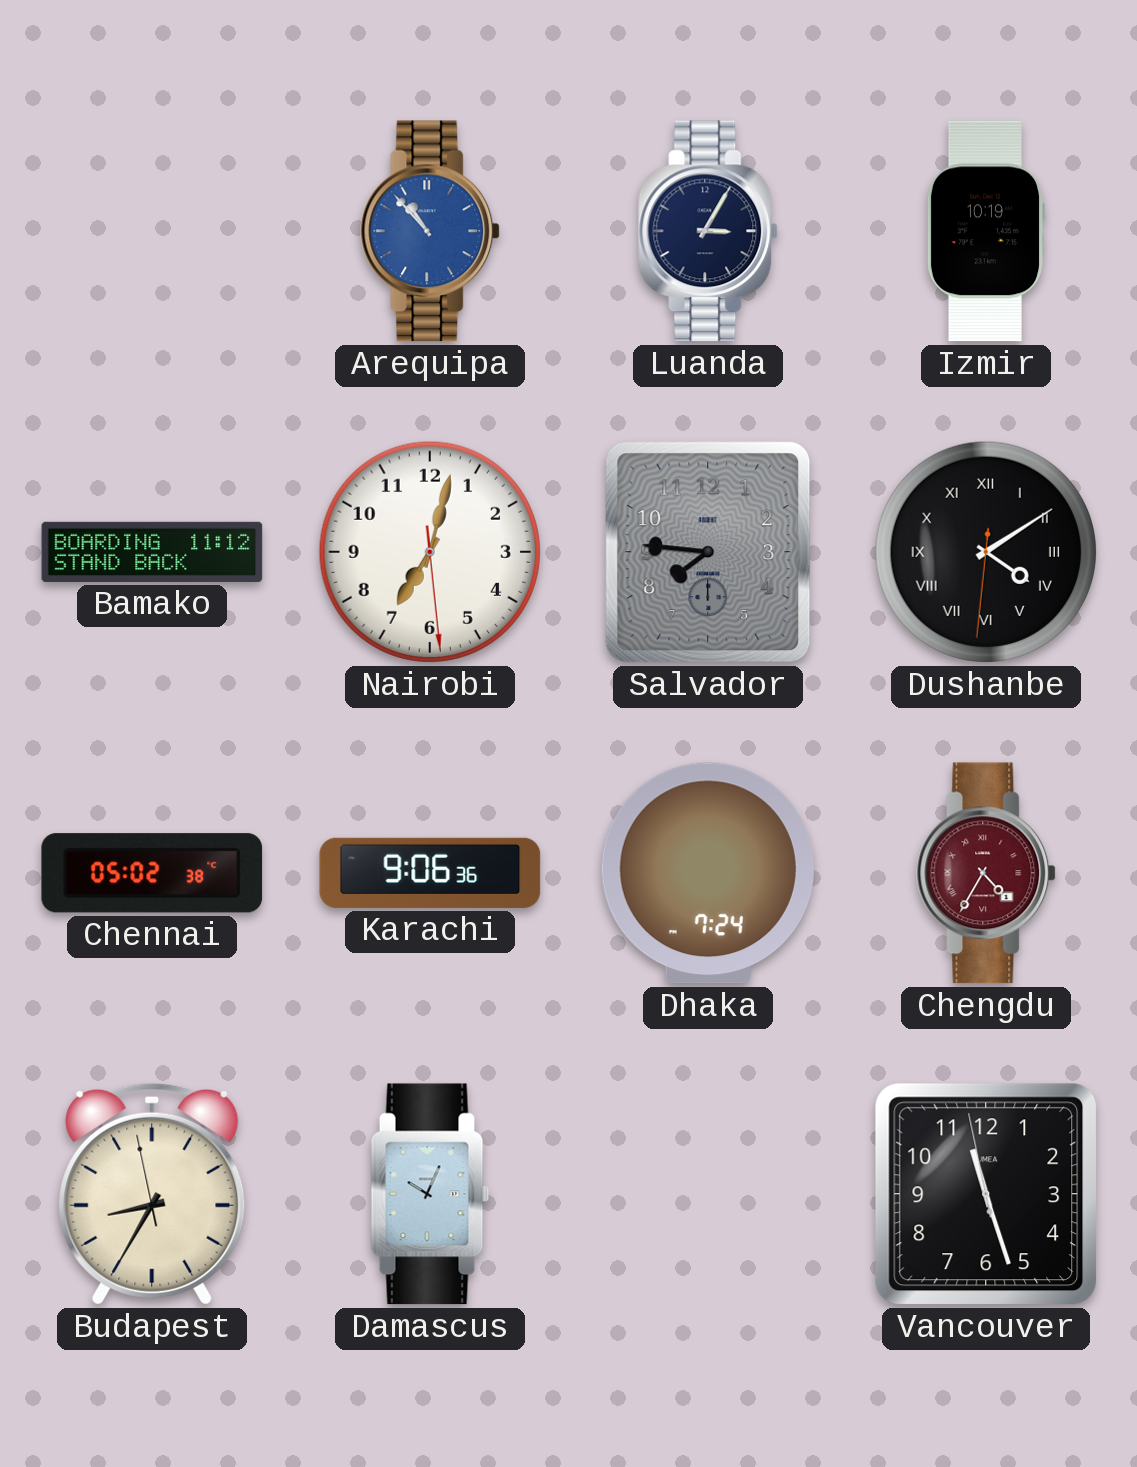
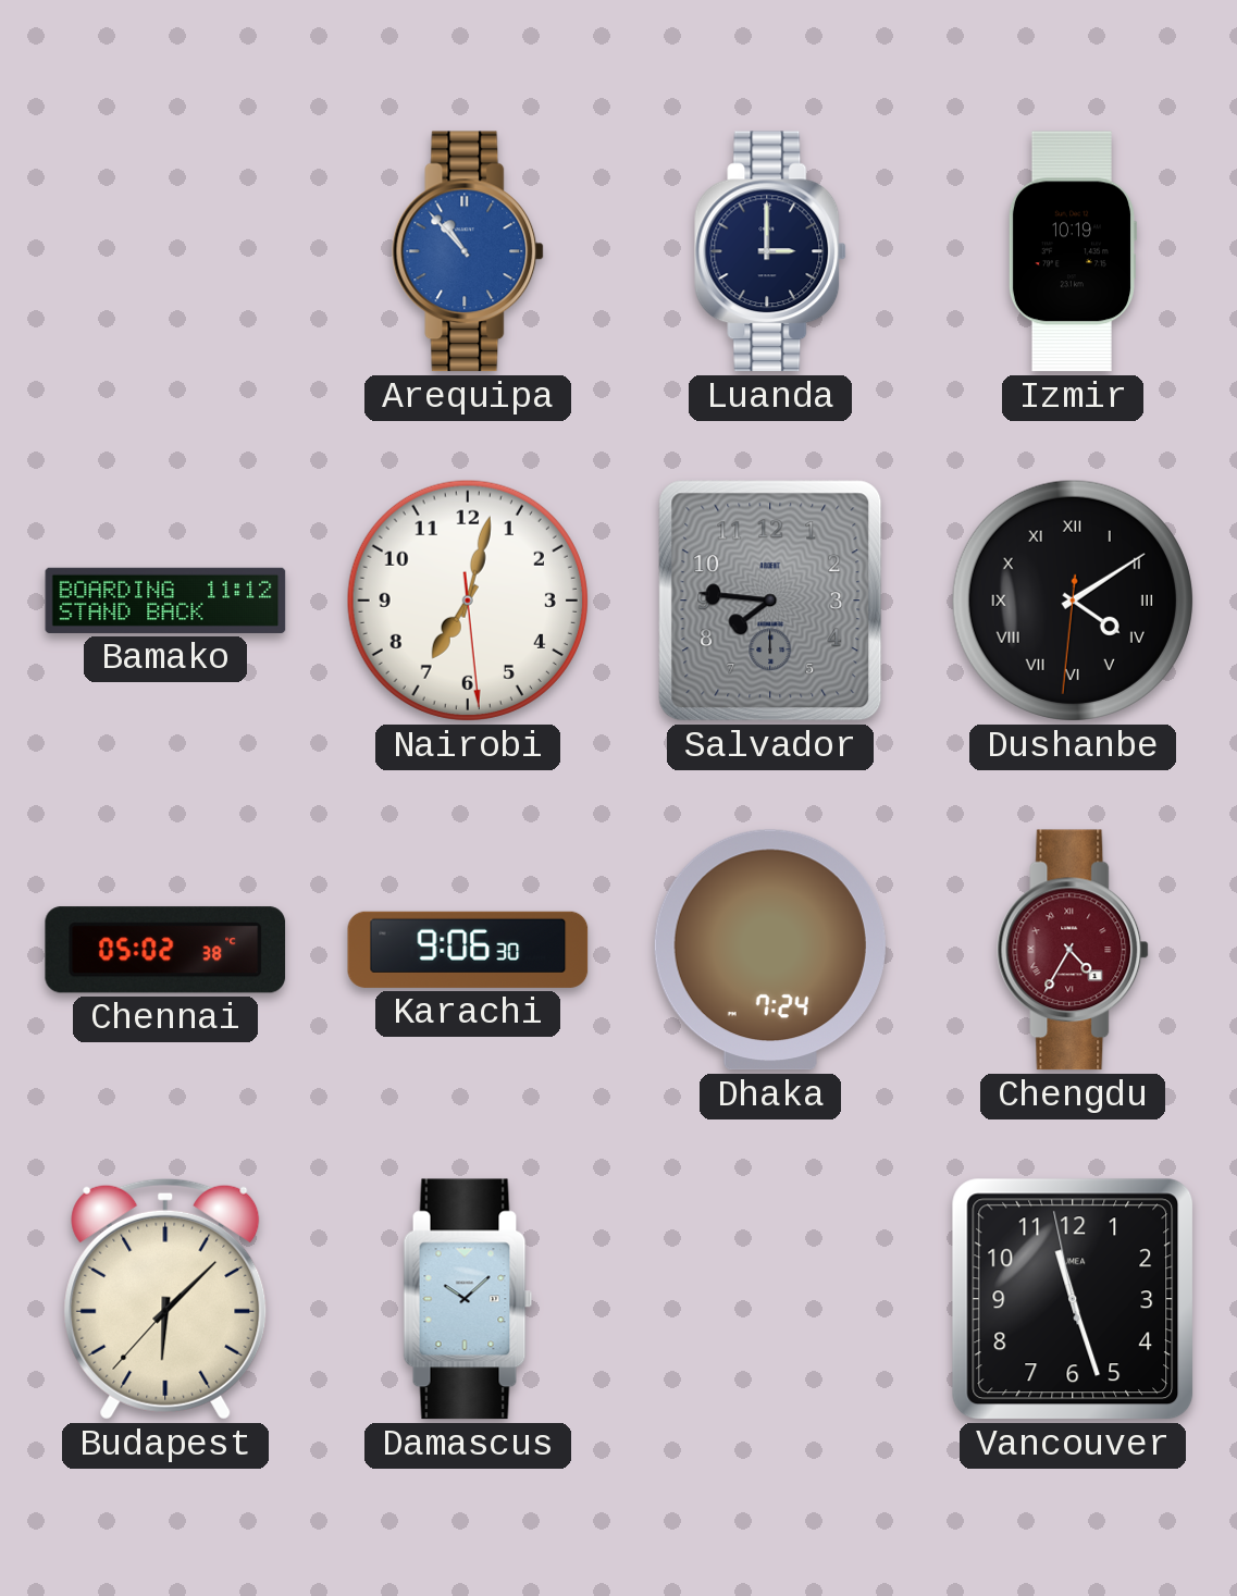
Luanda: 3:05 -> 3:00
Karachi: 9:06:36 -> 9:06:30
Budapest: 8:34 -> 6:07
Damascus: 10:04 -> 10:08
